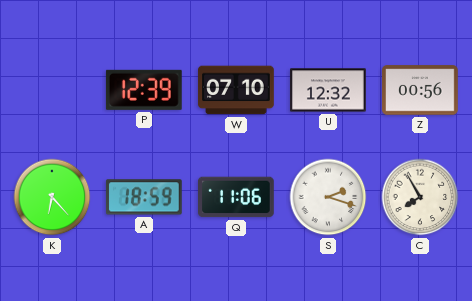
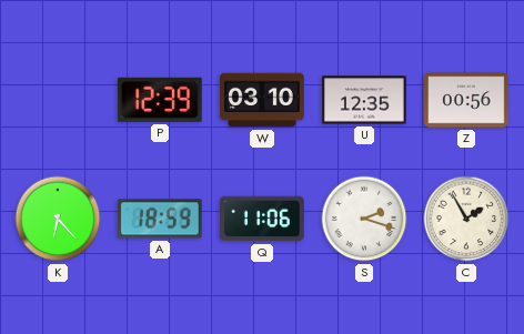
W: 07:10 -> 03:10
U: 12:32 -> 12:35
C: 7:55 -> 1:55
